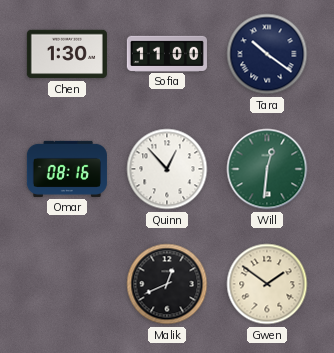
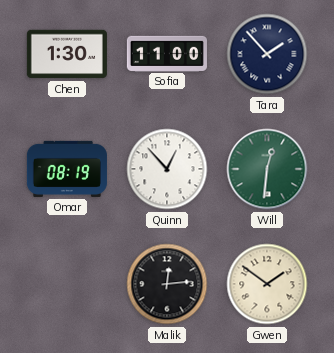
Tara: 10:21 -> 1:53
Omar: 08:16 -> 08:19
Malik: 12:41 -> 12:14
